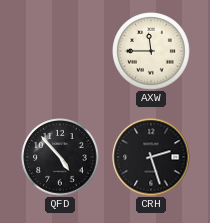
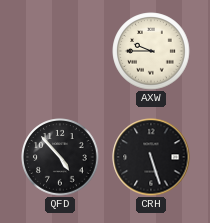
AXW: 11:45 -> 9:45
CRH: 2:27 -> 5:27
